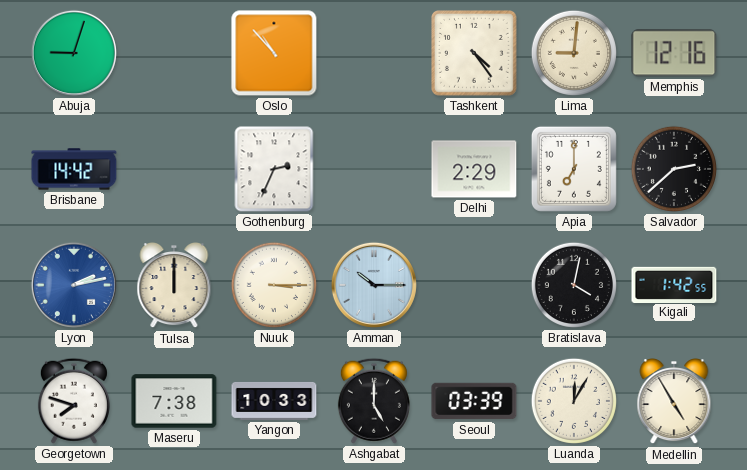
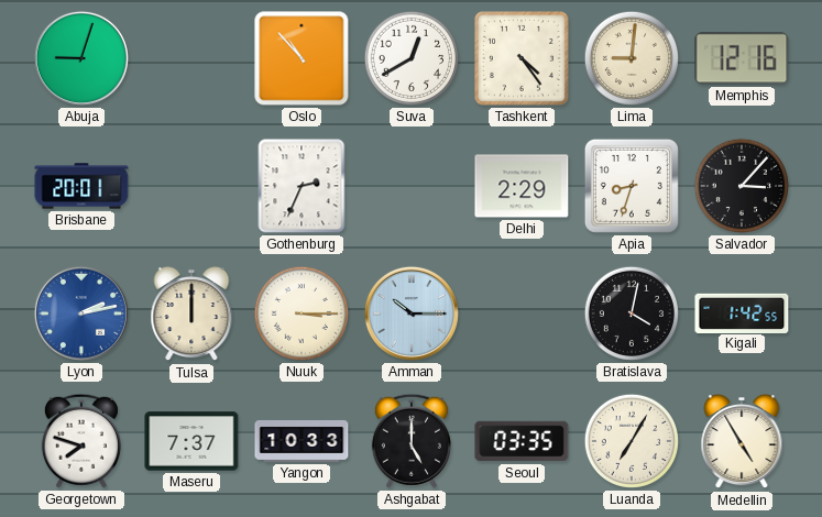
Suva: none -> 12:40
Brisbane: 14:42 -> 20:01
Apia: 7:00 -> 8:33
Salvador: 2:38 -> 3:07
Maseru: 7:38 -> 7:37
Seoul: 03:39 -> 03:35
Luanda: 12:05 -> 7:05
